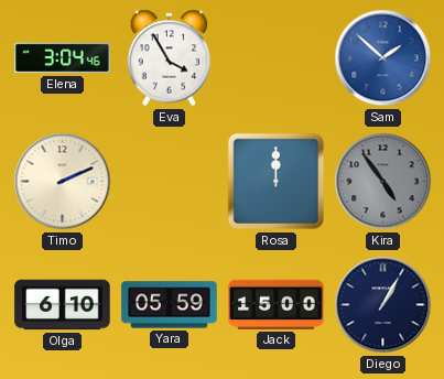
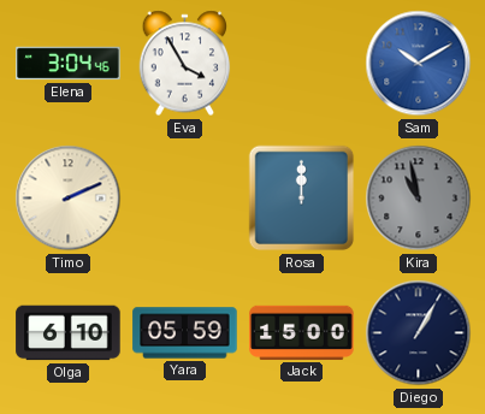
Sam: 1:52 -> 10:10
Kira: 4:54 -> 10:58
